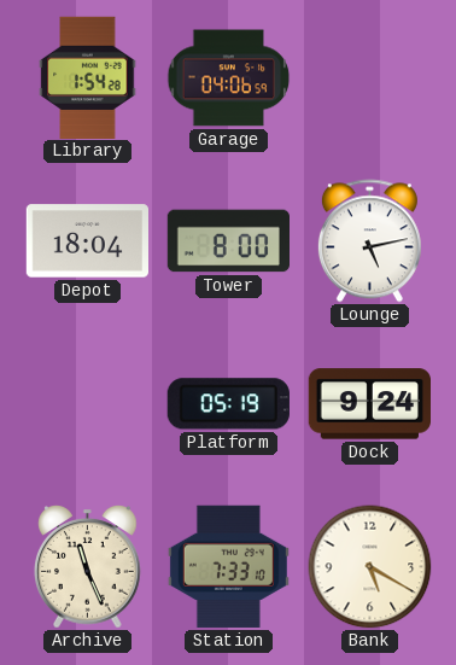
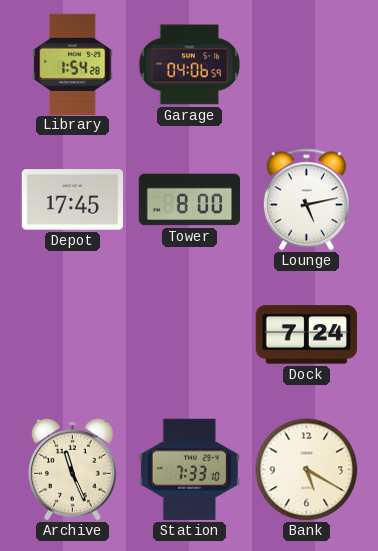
Depot: 18:04 -> 17:45
Platform: 05:19 -> none
Dock: 9:24 -> 7:24
